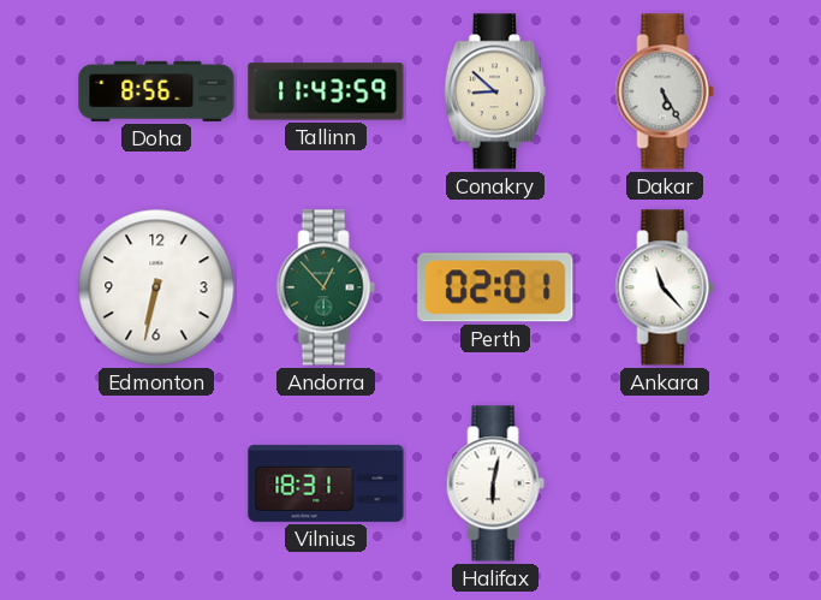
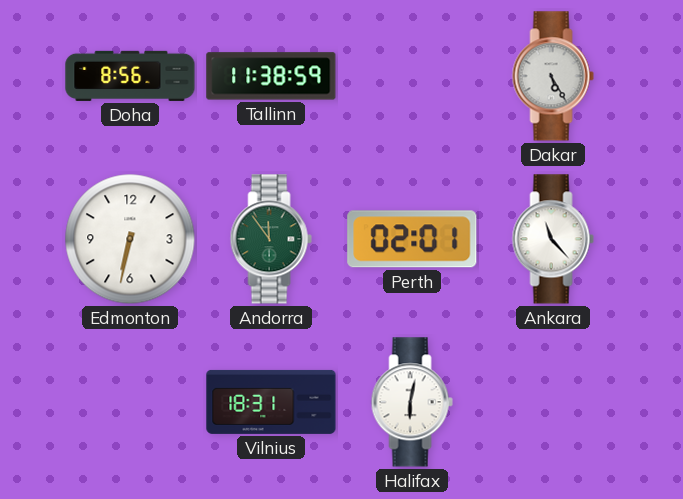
Tallinn: 11:43 -> 11:38
Conakry: 8:52 -> none
Andorra: 12:53 -> 11:54
